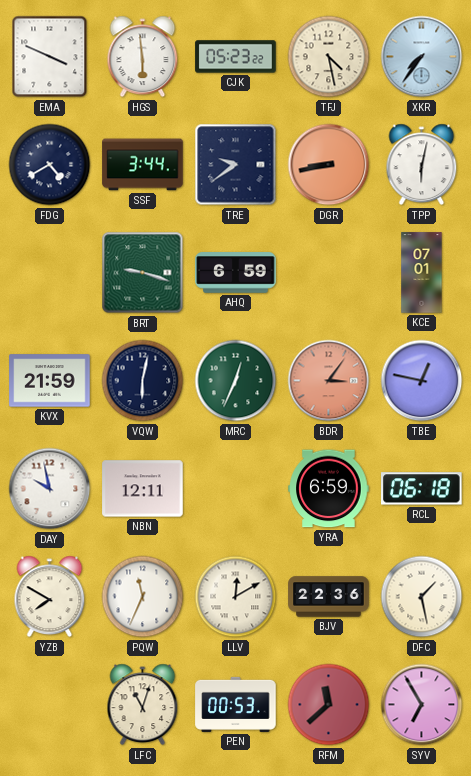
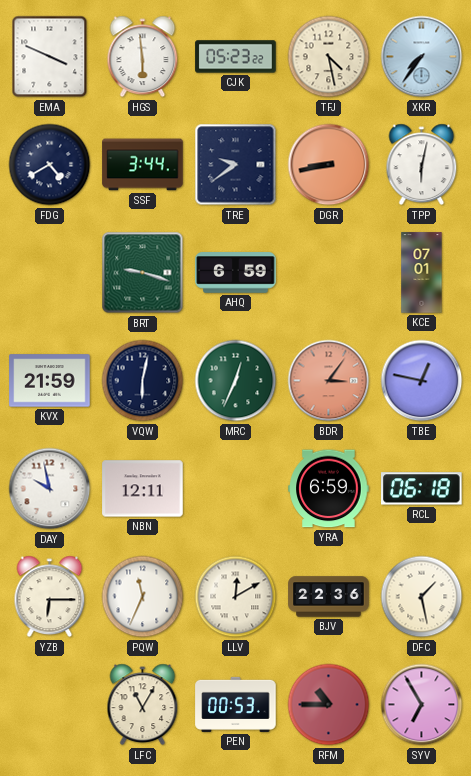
YZB: 7:50 -> 6:15
LFC: 11:03 -> 11:05
RFM: 11:38 -> 10:45
